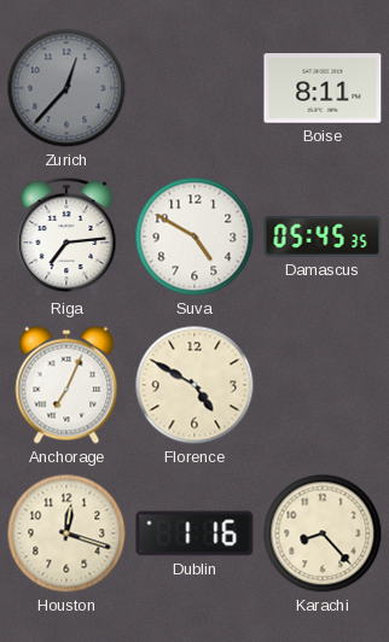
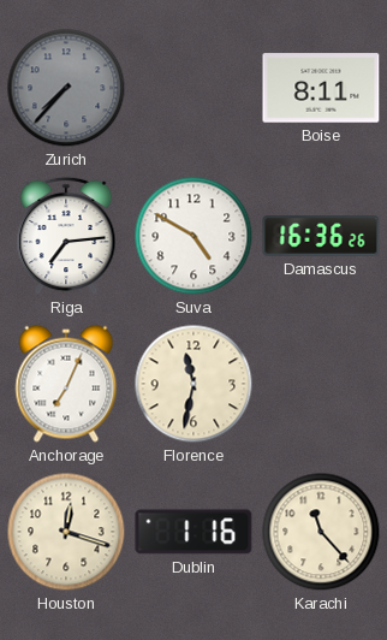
Zurich: 12:37 -> 7:37
Damascus: 05:45 -> 16:36
Florence: 4:50 -> 11:32
Karachi: 8:23 -> 11:23
